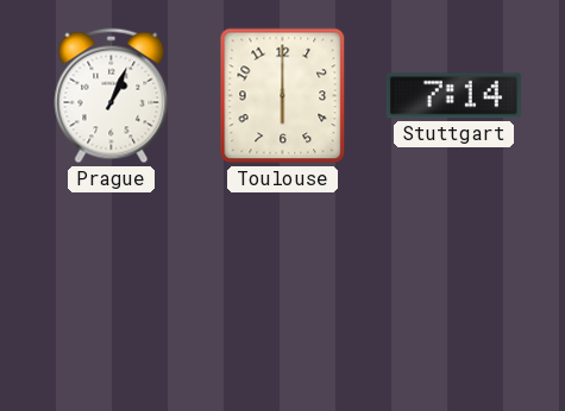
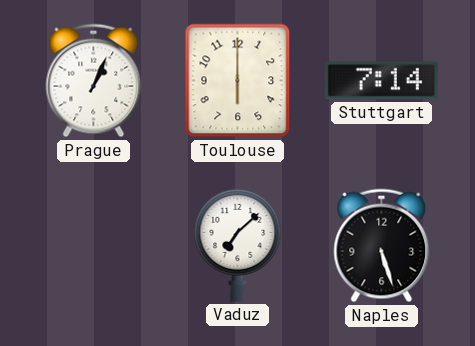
Vaduz: none -> 7:08
Naples: none -> 5:27
